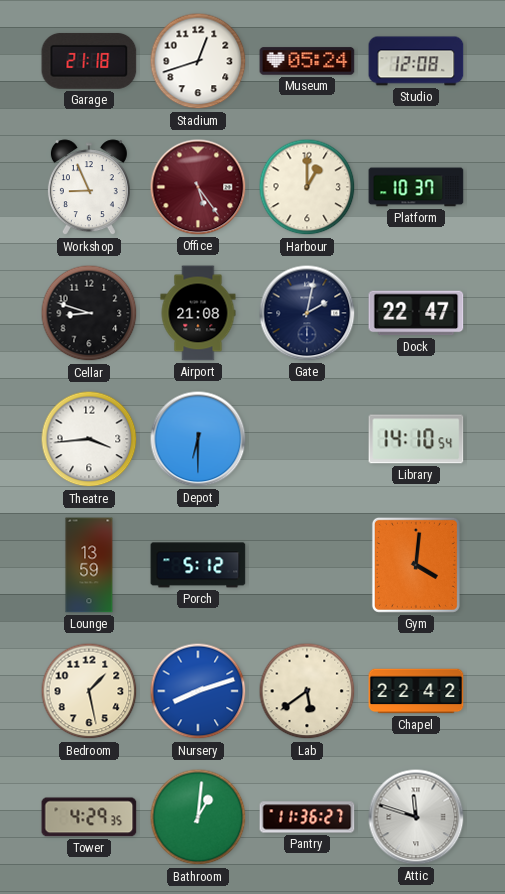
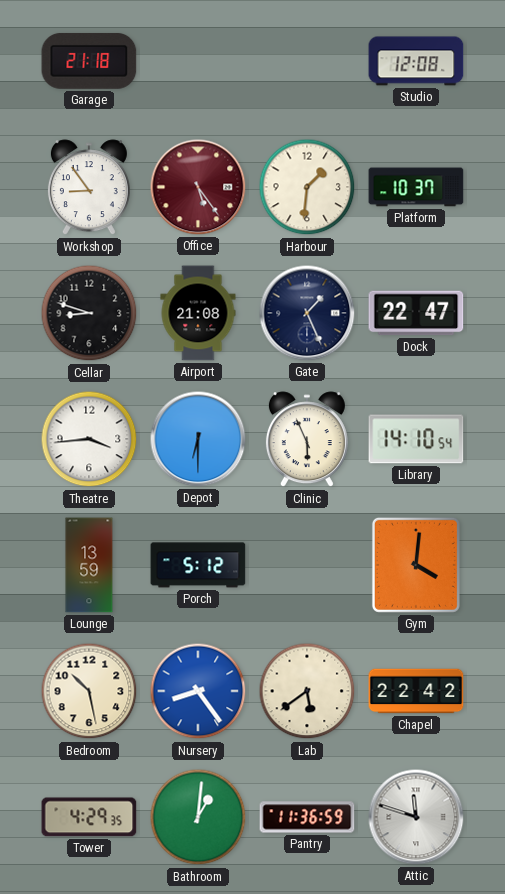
Stadium: 12:42 -> none
Museum: 05:24 -> none
Workshop: 8:56 -> 8:54
Harbour: 1:00 -> 1:31
Gate: 2:02 -> 1:26
Clinic: none -> 5:56
Bedroom: 1:28 -> 10:28
Nursery: 8:12 -> 8:24
Pantry: 11:36:27 -> 11:36:59
